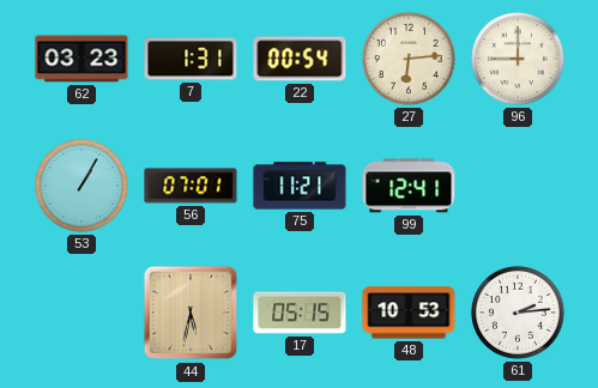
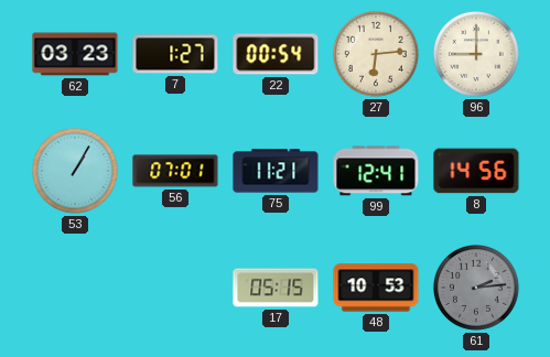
7: 1:31 -> 1:27
8: none -> 14:56
44: 5:32 -> none
61 dial: white -> grey
